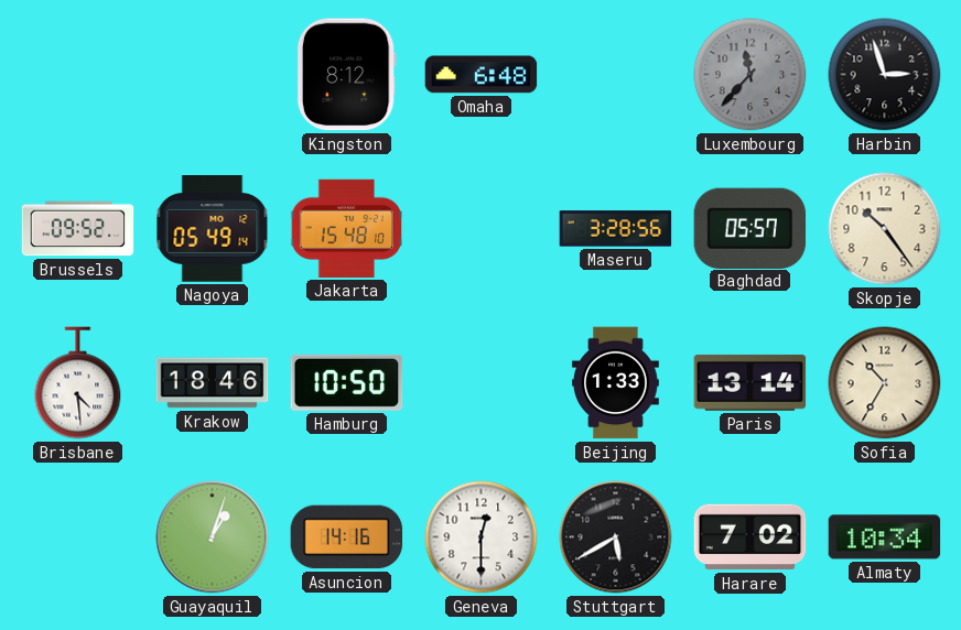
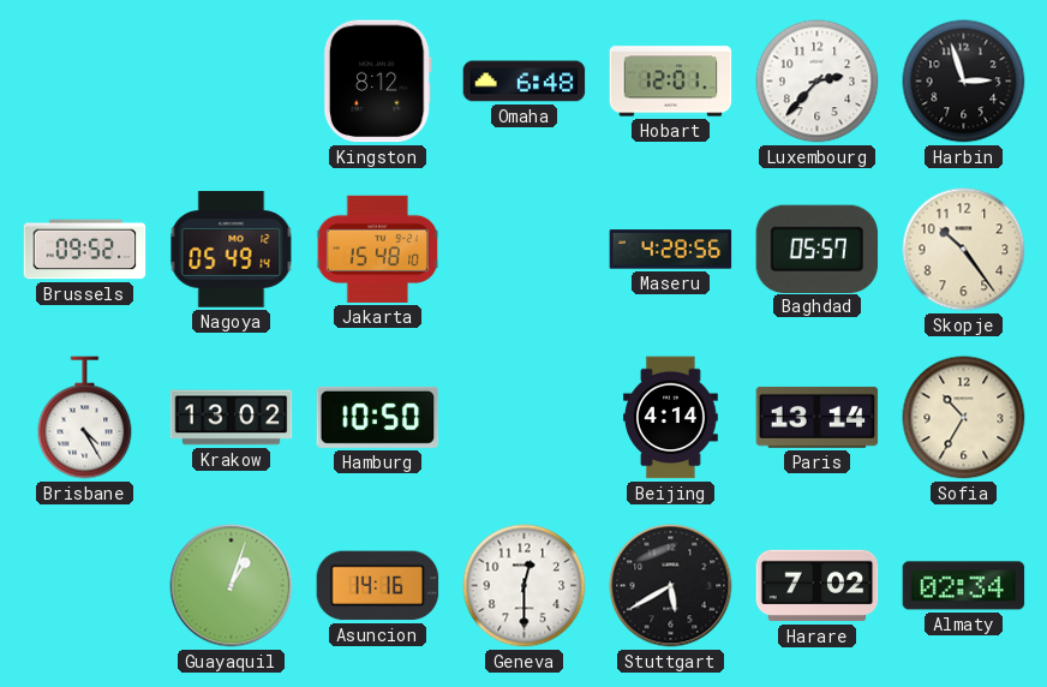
Hobart: none -> 12:01
Luxembourg: 11:37 -> 2:37
Luxembourg dial: grey -> white
Maseru: 3:28 -> 4:28
Brisbane: 4:29 -> 4:25
Krakow: 18:46 -> 13:02
Beijing: 1:33 -> 4:14
Almaty: 10:34 -> 02:34
